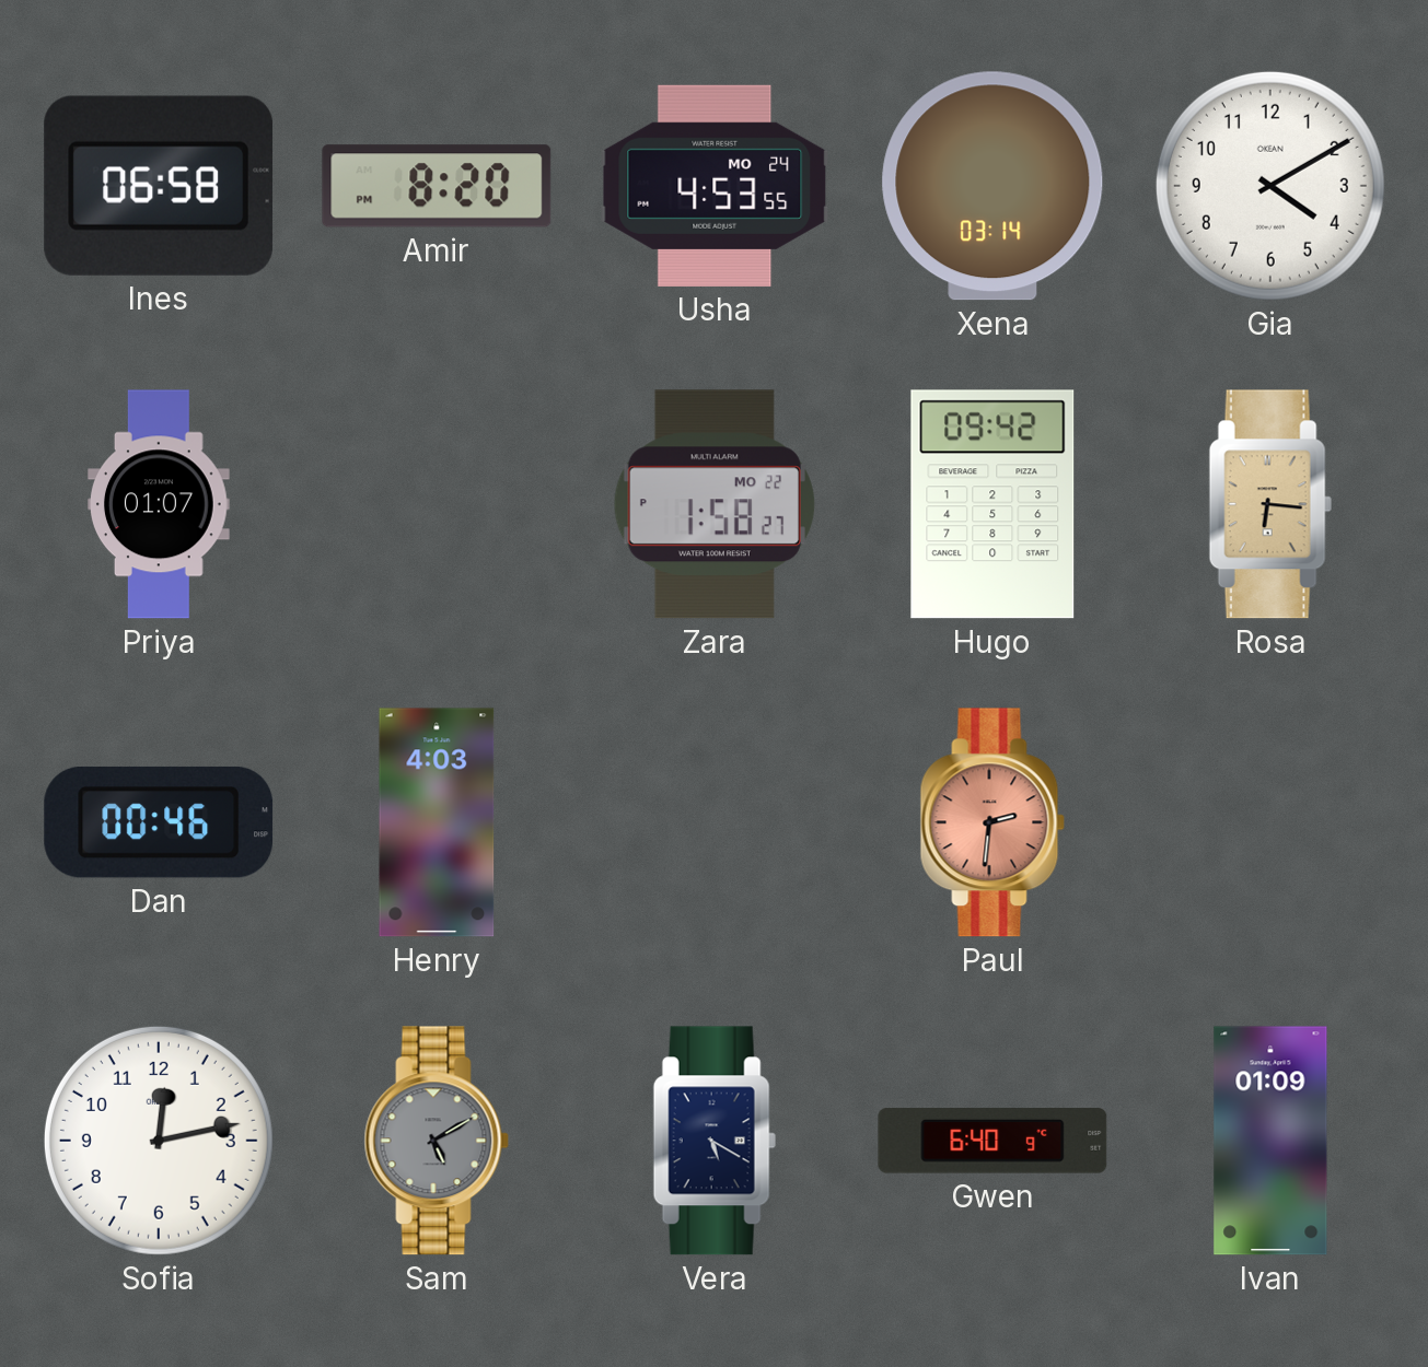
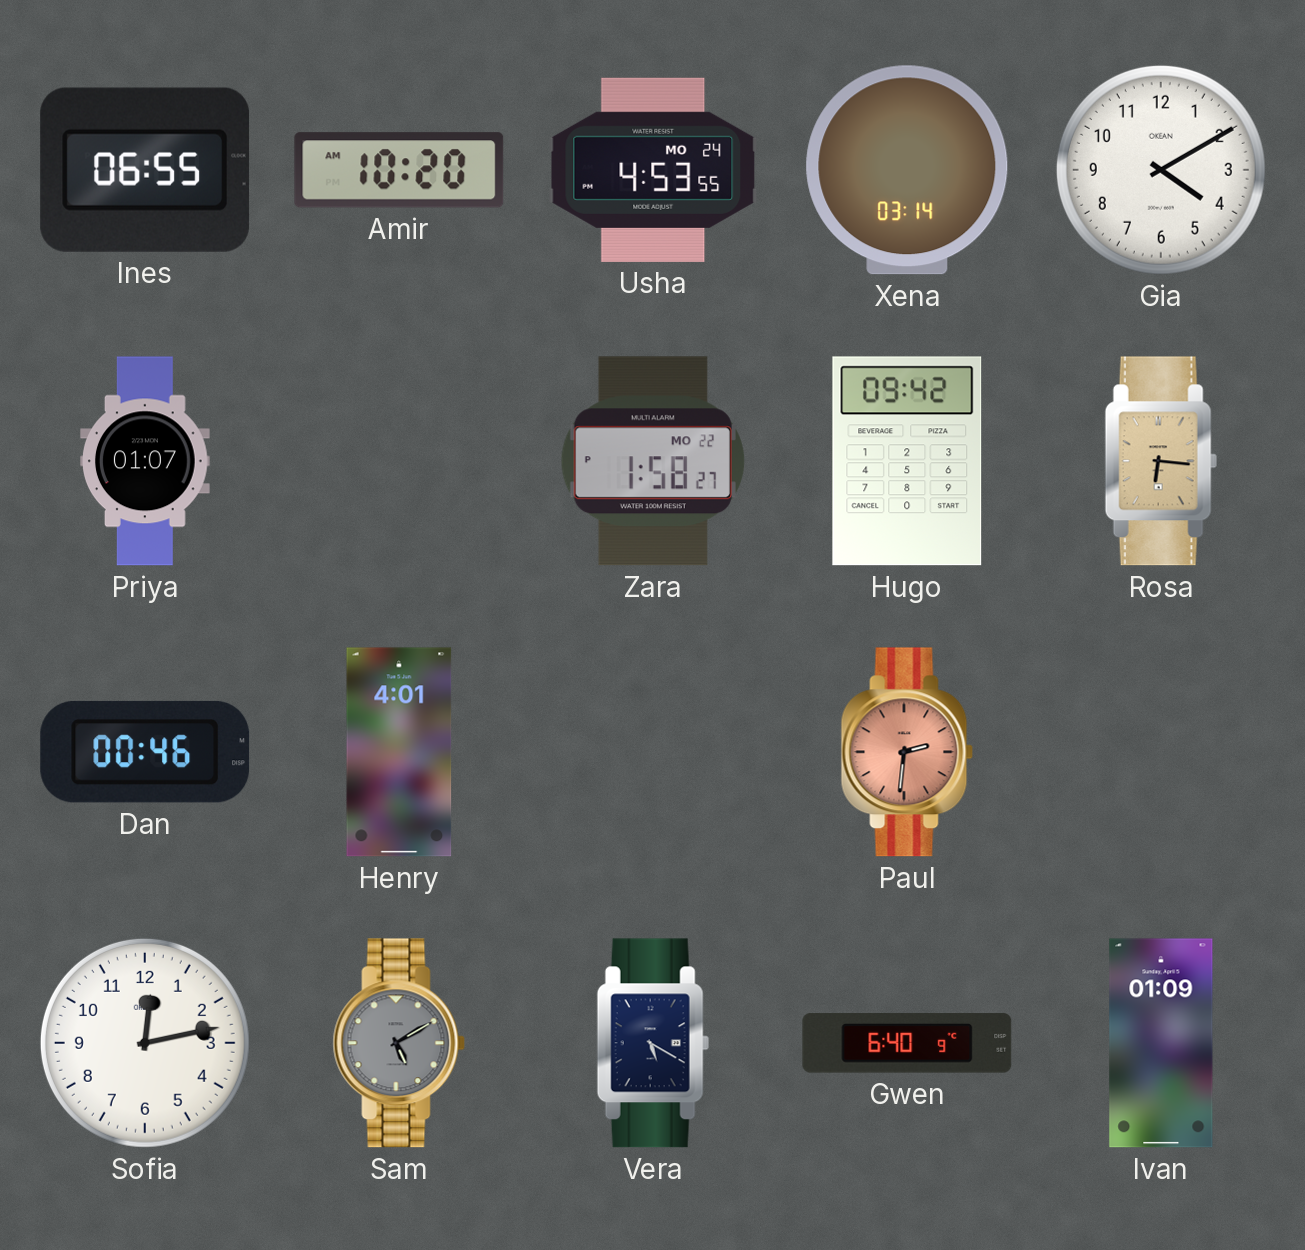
Ines: 06:58 -> 06:55
Amir: 8:20 -> 10:20
Henry: 4:03 -> 4:01
